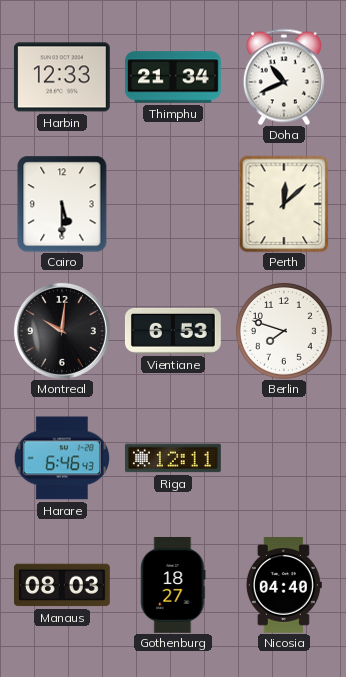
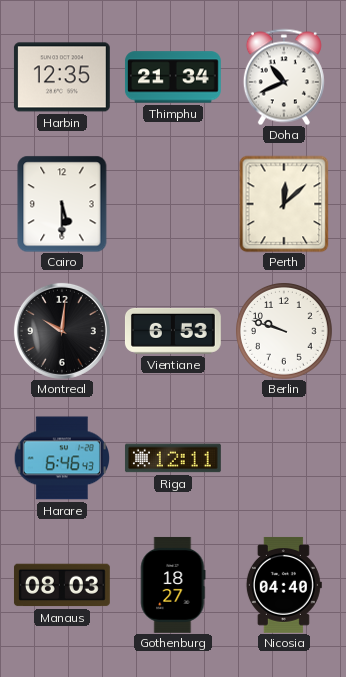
Harbin: 12:33 -> 12:35
Berlin: 7:48 -> 9:48
